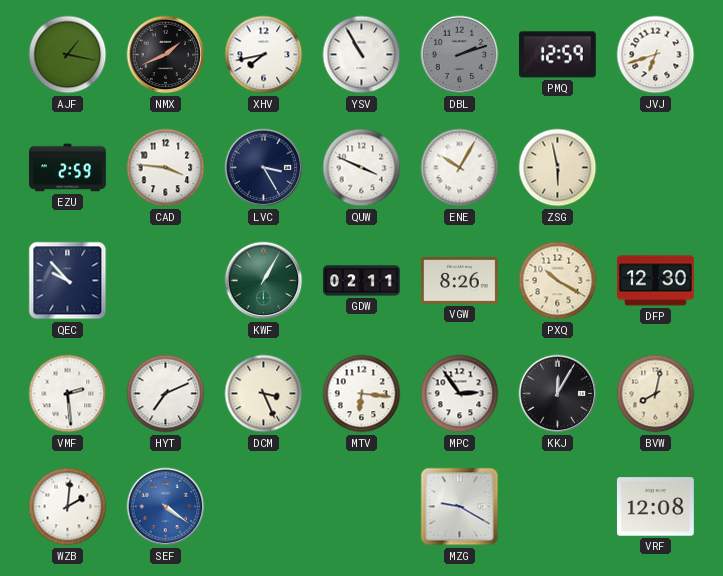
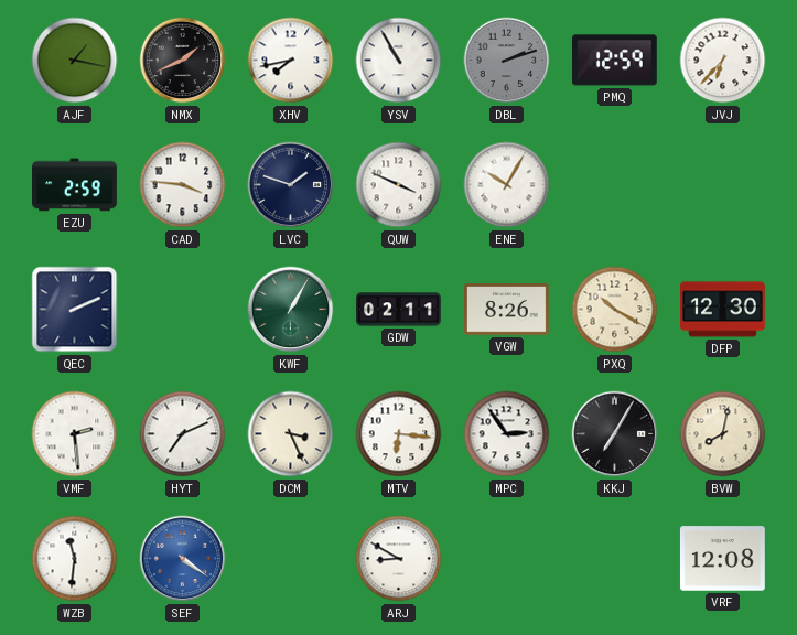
JVJ: 6:42 -> 6:37
LVC: 3:25 -> 1:48
ZSG: 5:58 -> none
QEC: 9:53 -> 2:11
KKJ: 12:05 -> 7:05
WZB: 2:01 -> 11:31
ARJ: none -> 8:50
MZG: 9:20 -> none
